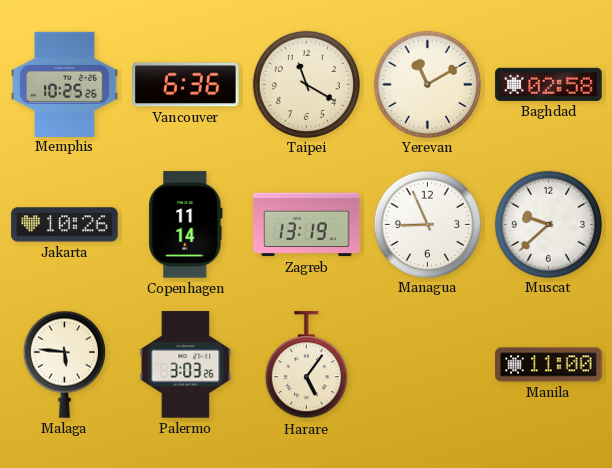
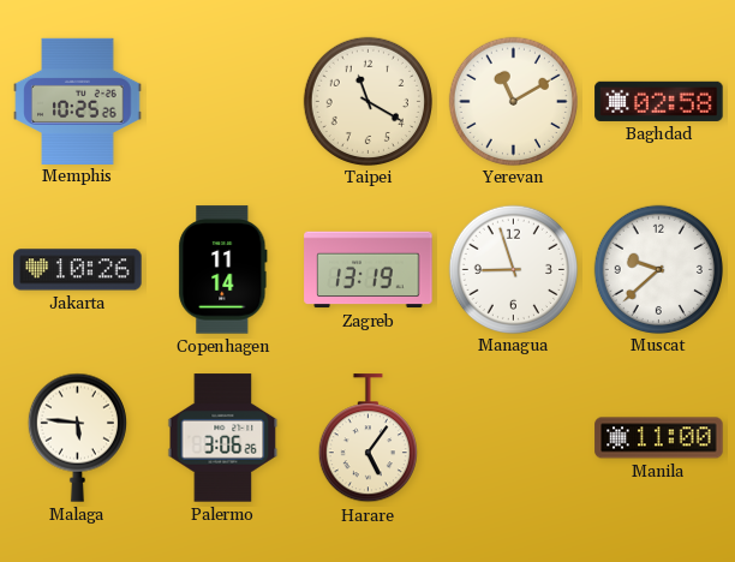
Vancouver: 6:36 -> none
Managua: 8:56 -> 8:57
Palermo: 3:03 -> 3:06
